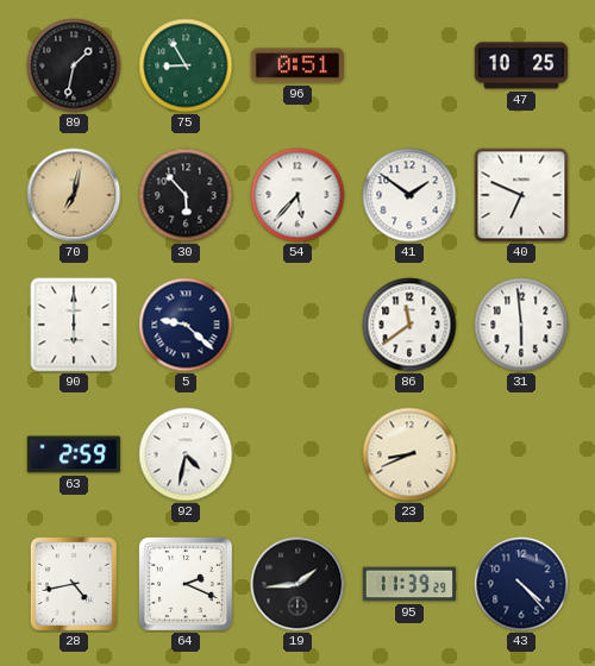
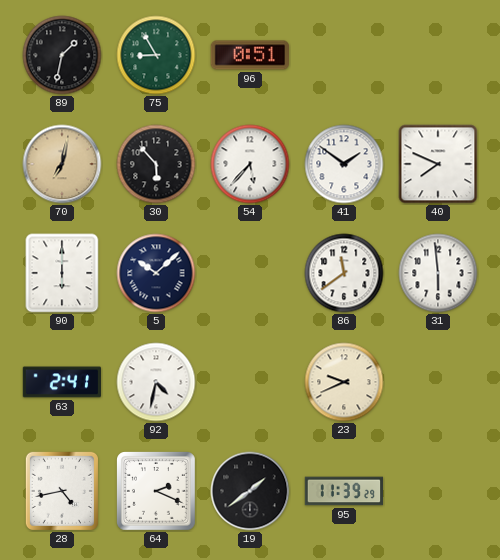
47: 10:25 -> none
40: 6:49 -> 7:49
5: 9:22 -> 10:08
63: 2:59 -> 2:41
23: 8:41 -> 9:41
19: 1:44 -> 1:39
43: 4:23 -> none
